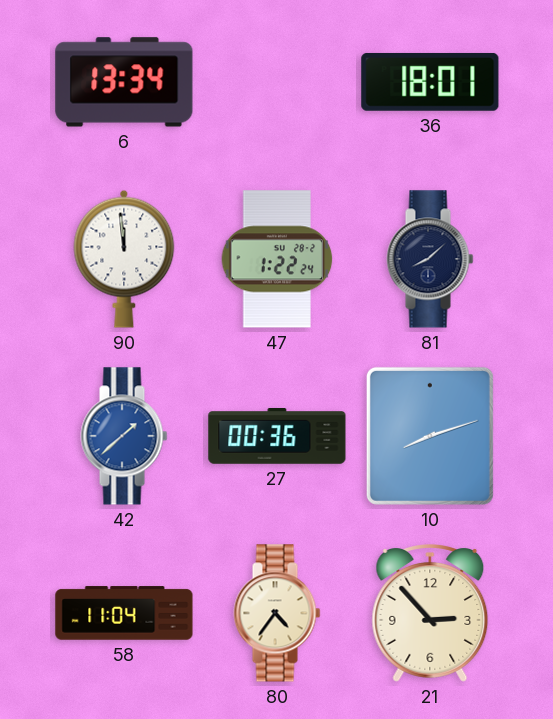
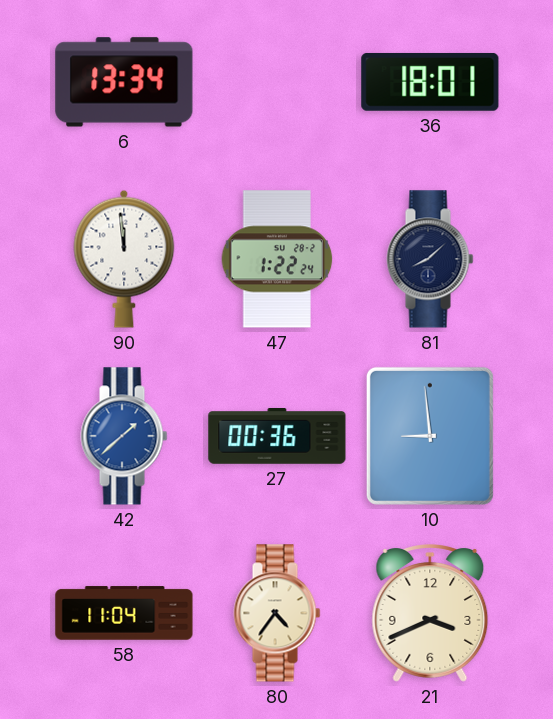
10: 8:12 -> 8:59
21: 2:53 -> 3:41
